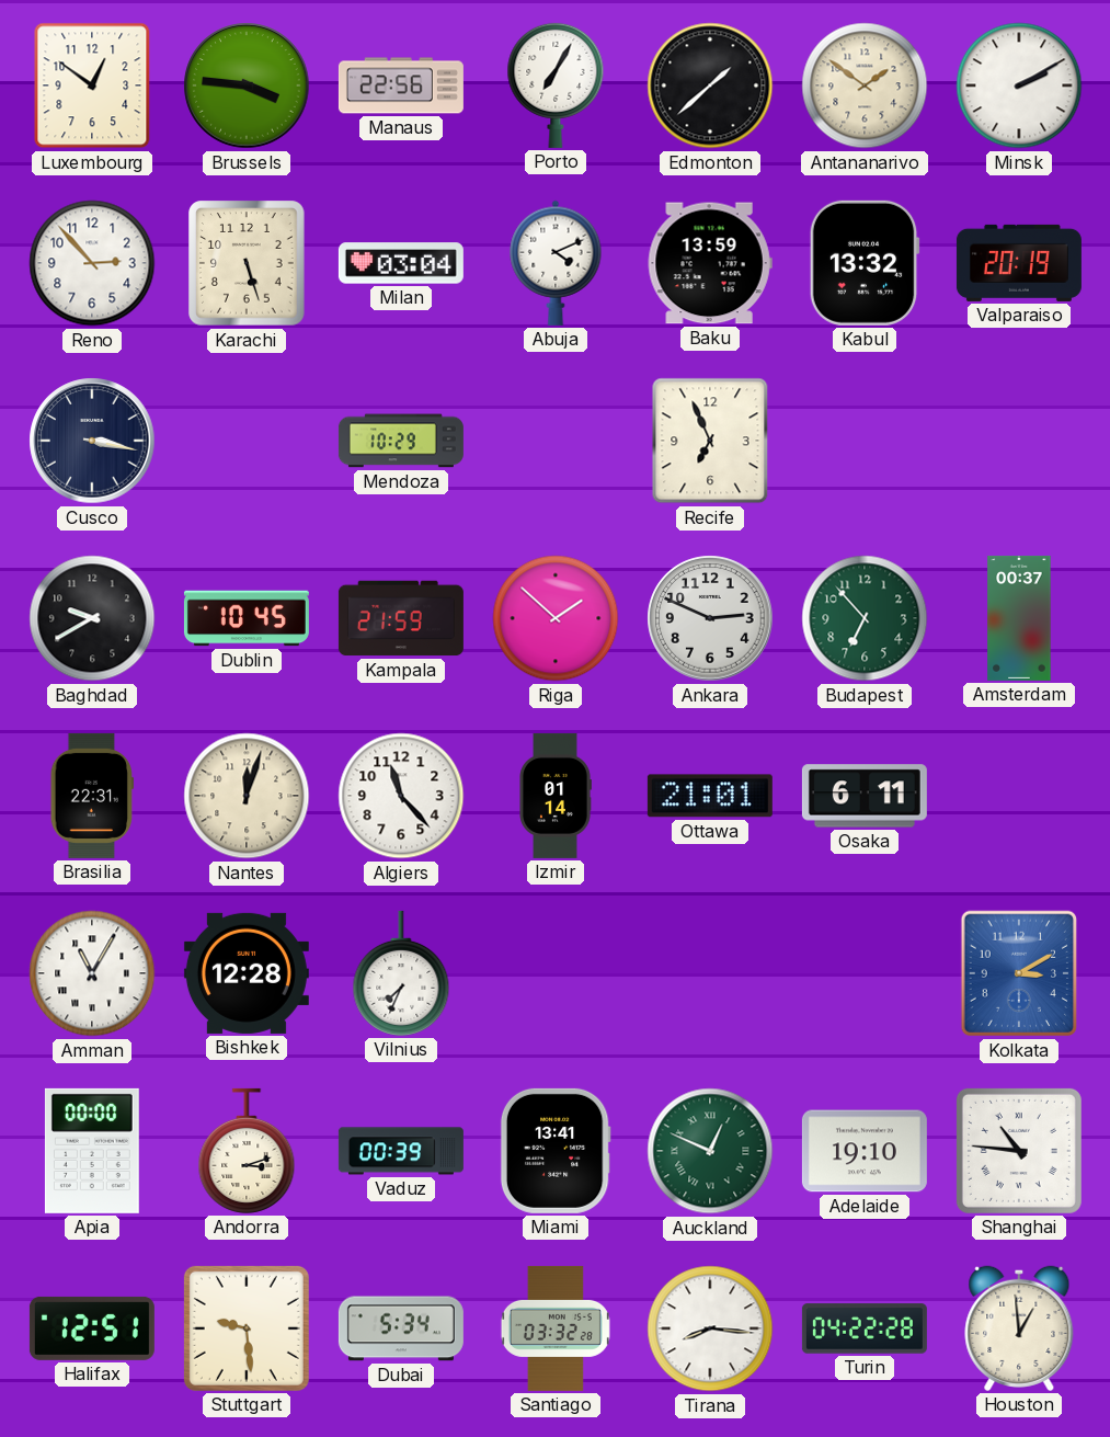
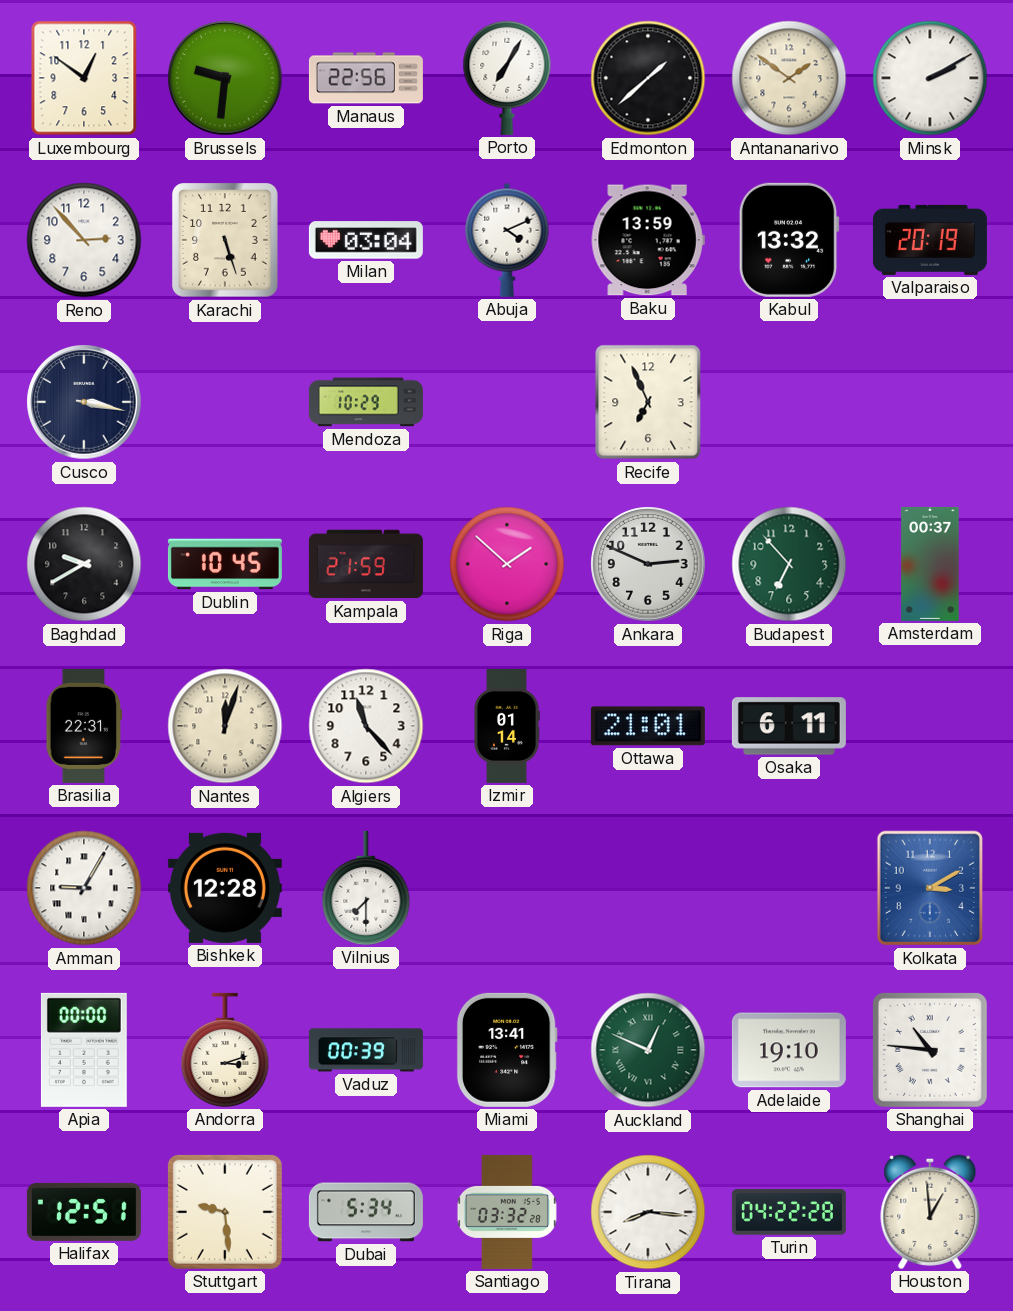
Brussels: 3:46 -> 9:31
Amman: 11:05 -> 9:05
Vilnius: 7:34 -> 7:30
